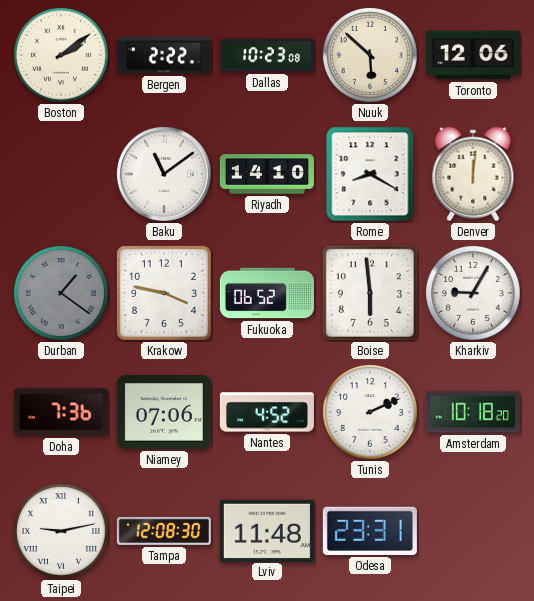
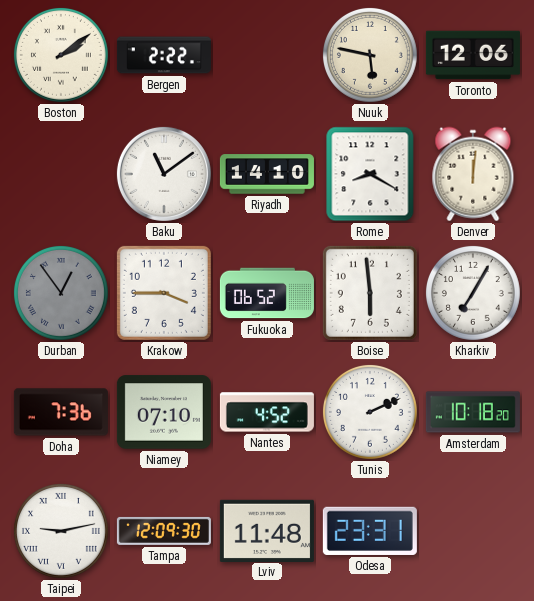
Dallas: 10:23 -> none
Nuuk: 5:52 -> 5:47
Durban: 1:21 -> 12:54
Krakow: 3:47 -> 3:45
Kharkiv: 9:05 -> 7:05
Niamey: 07:06 -> 07:10
Tampa: 12:08 -> 12:09
